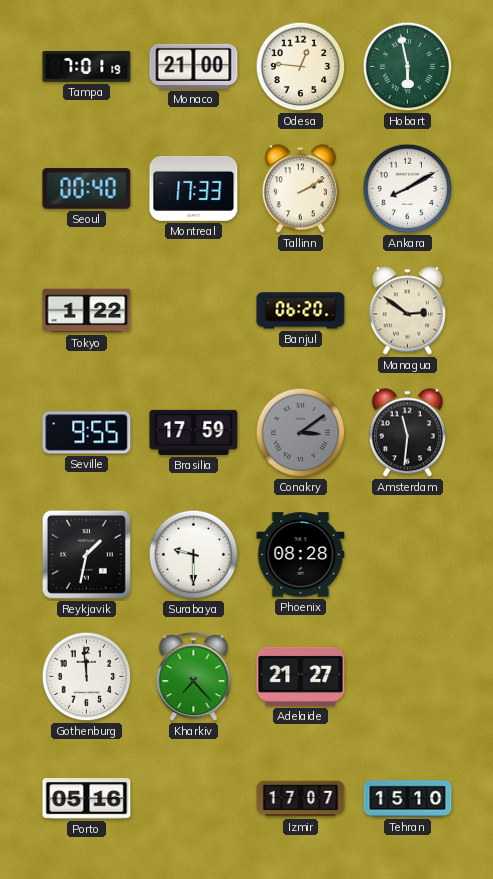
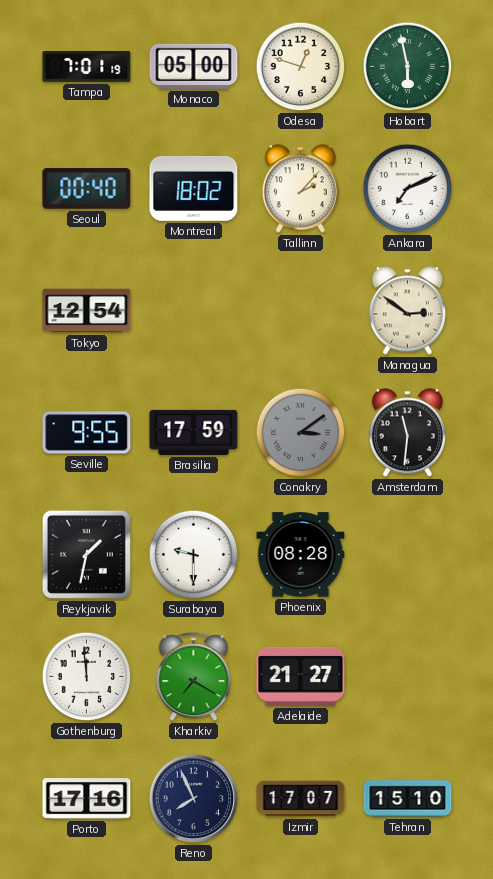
Monaco: 21:00 -> 05:00
Odesa: 12:46 -> 12:48
Montreal: 17:33 -> 18:02
Tallinn: 2:10 -> 2:07
Ankara: 8:10 -> 7:11
Tokyo: 1:22 -> 12:54
Banjul: 06:20 -> none
Kharkiv: 7:23 -> 7:20
Porto: 05:16 -> 17:16
Reno: none -> 7:56
